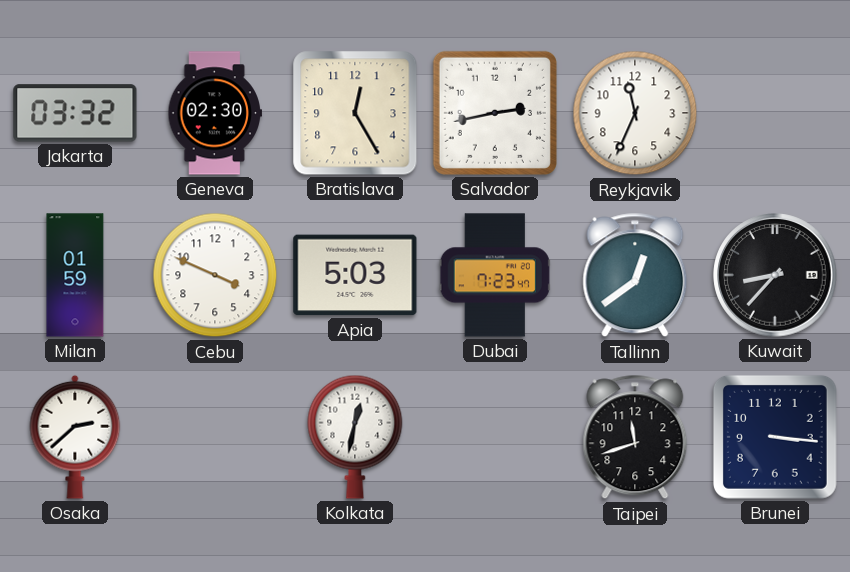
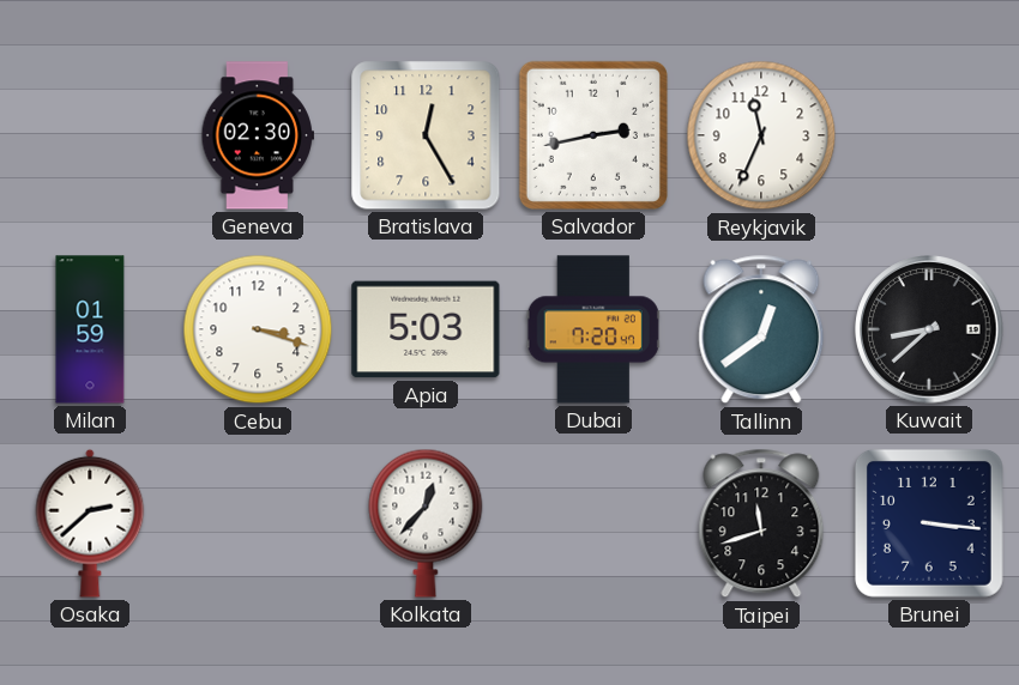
Jakarta: 03:32 -> none
Cebu: 3:49 -> 3:18
Dubai: 7:23 -> 7:20
Kuwait: 8:37 -> 8:38
Kolkata: 12:32 -> 12:37
